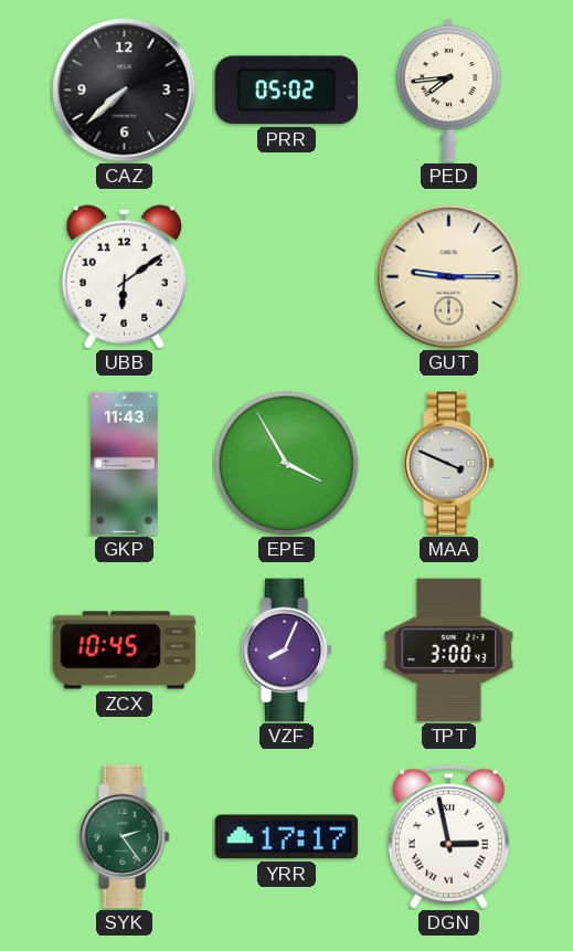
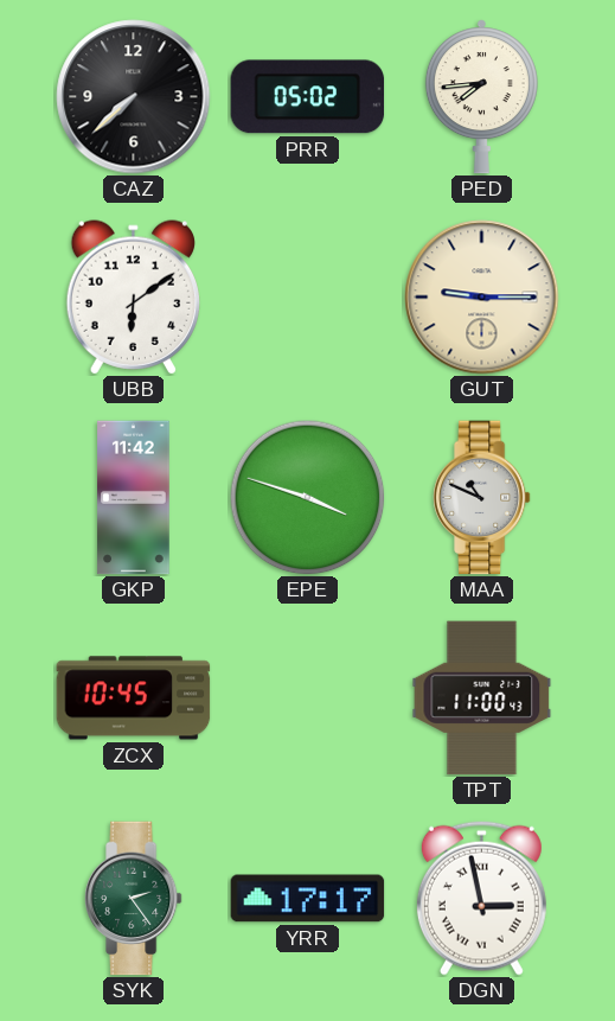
GKP: 11:43 -> 11:42
EPE: 3:55 -> 3:48
MAA: 3:49 -> 10:49
VZF: 8:04 -> none
TPT: 3:00 -> 11:00
